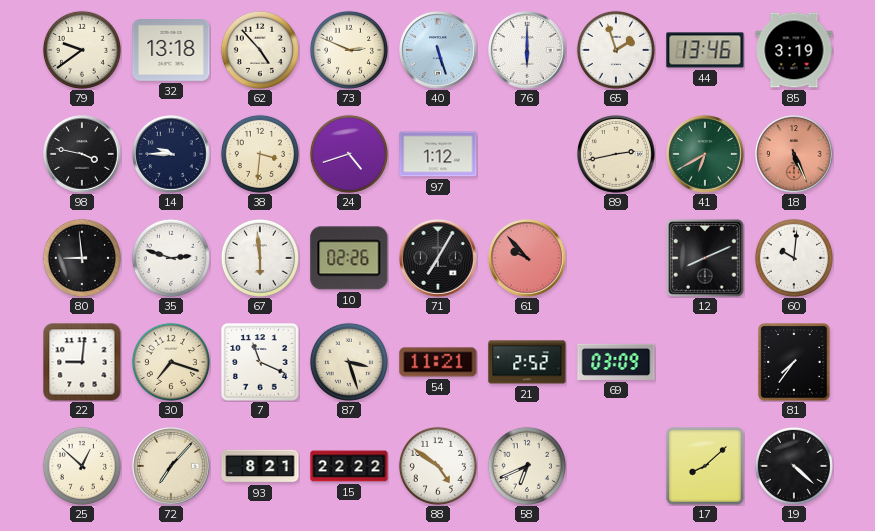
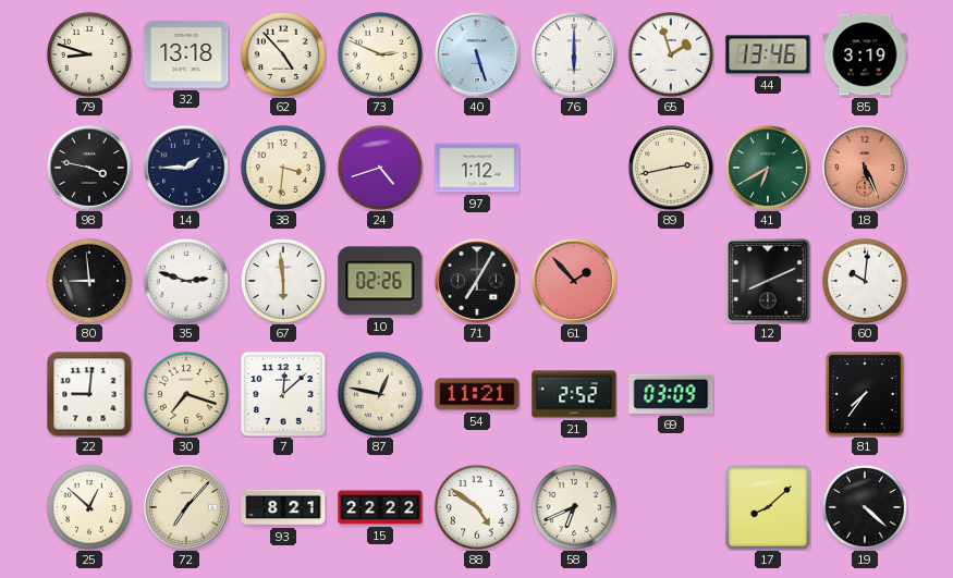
79: 9:39 -> 8:48
14: 9:45 -> 1:45
61: 9:53 -> 1:53
7: 11:19 -> 12:08
87: 3:27 -> 12:47
